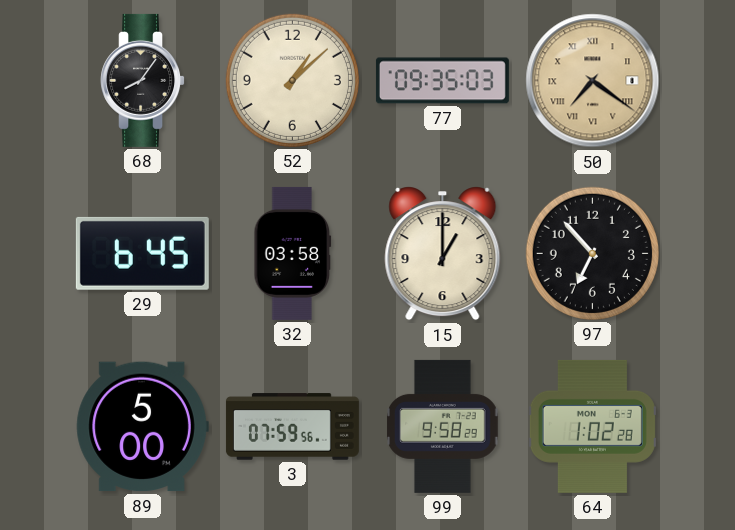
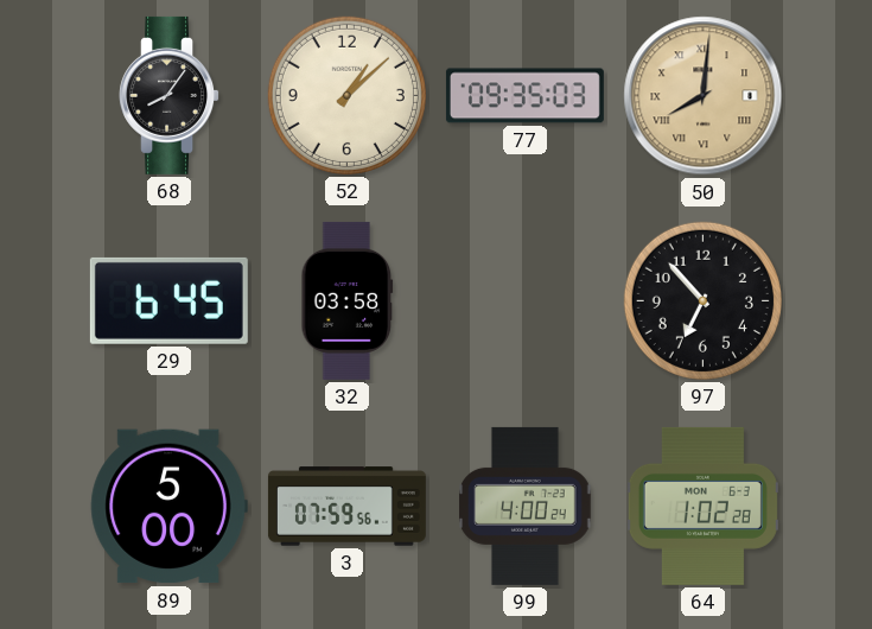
50: 7:21 -> 8:01
15: 1:00 -> none
99: 9:58 -> 4:00
